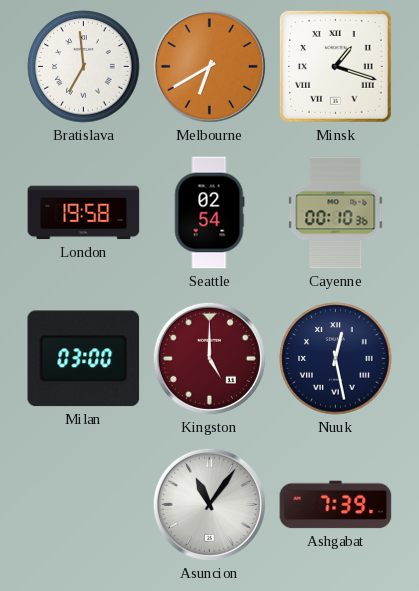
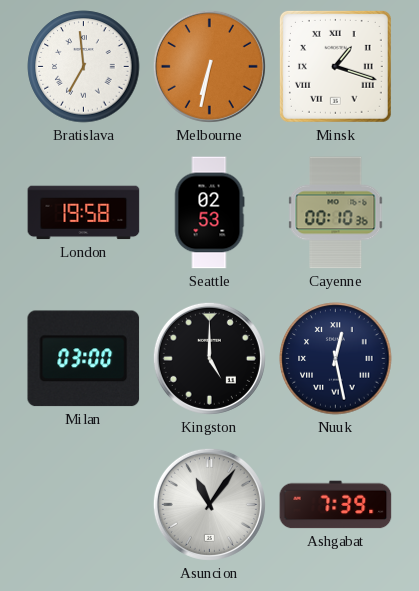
Melbourne: 6:40 -> 6:32
Seattle: 02:54 -> 02:53
Kingston dial: burgundy -> black
